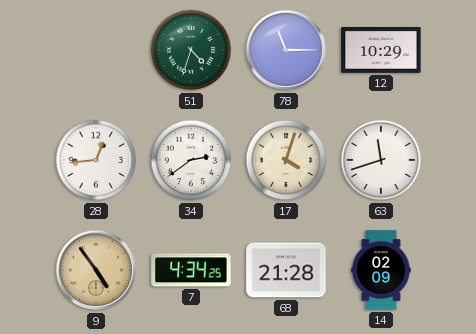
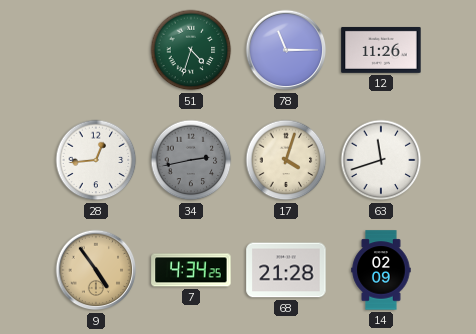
12: 10:29 -> 11:26
34: 2:39 -> 2:43
34 dial: white -> grey
